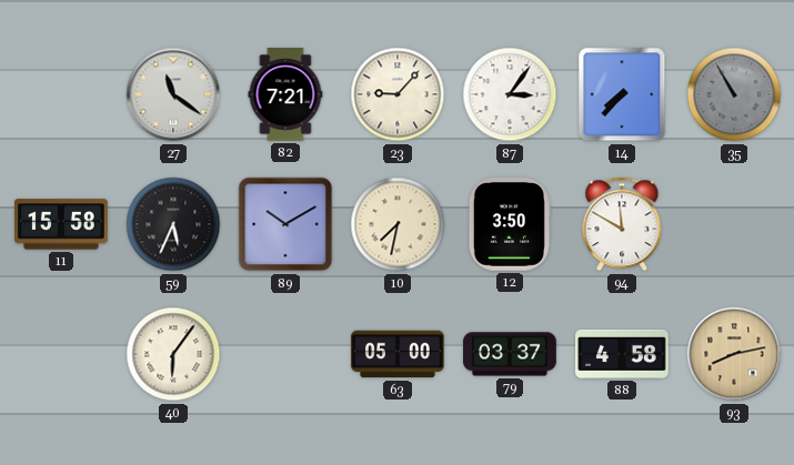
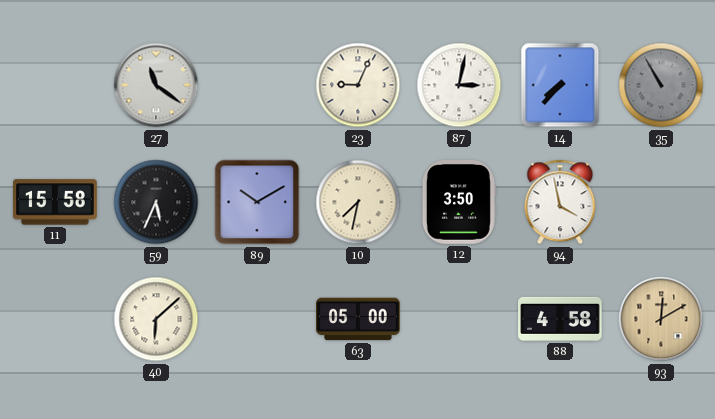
82: 7:21 -> none
23: 9:07 -> 9:04
87: 3:06 -> 3:02
94: 11:50 -> 3:58
40: 6:06 -> 6:08
79: 03:37 -> none
93: 8:13 -> 12:10
